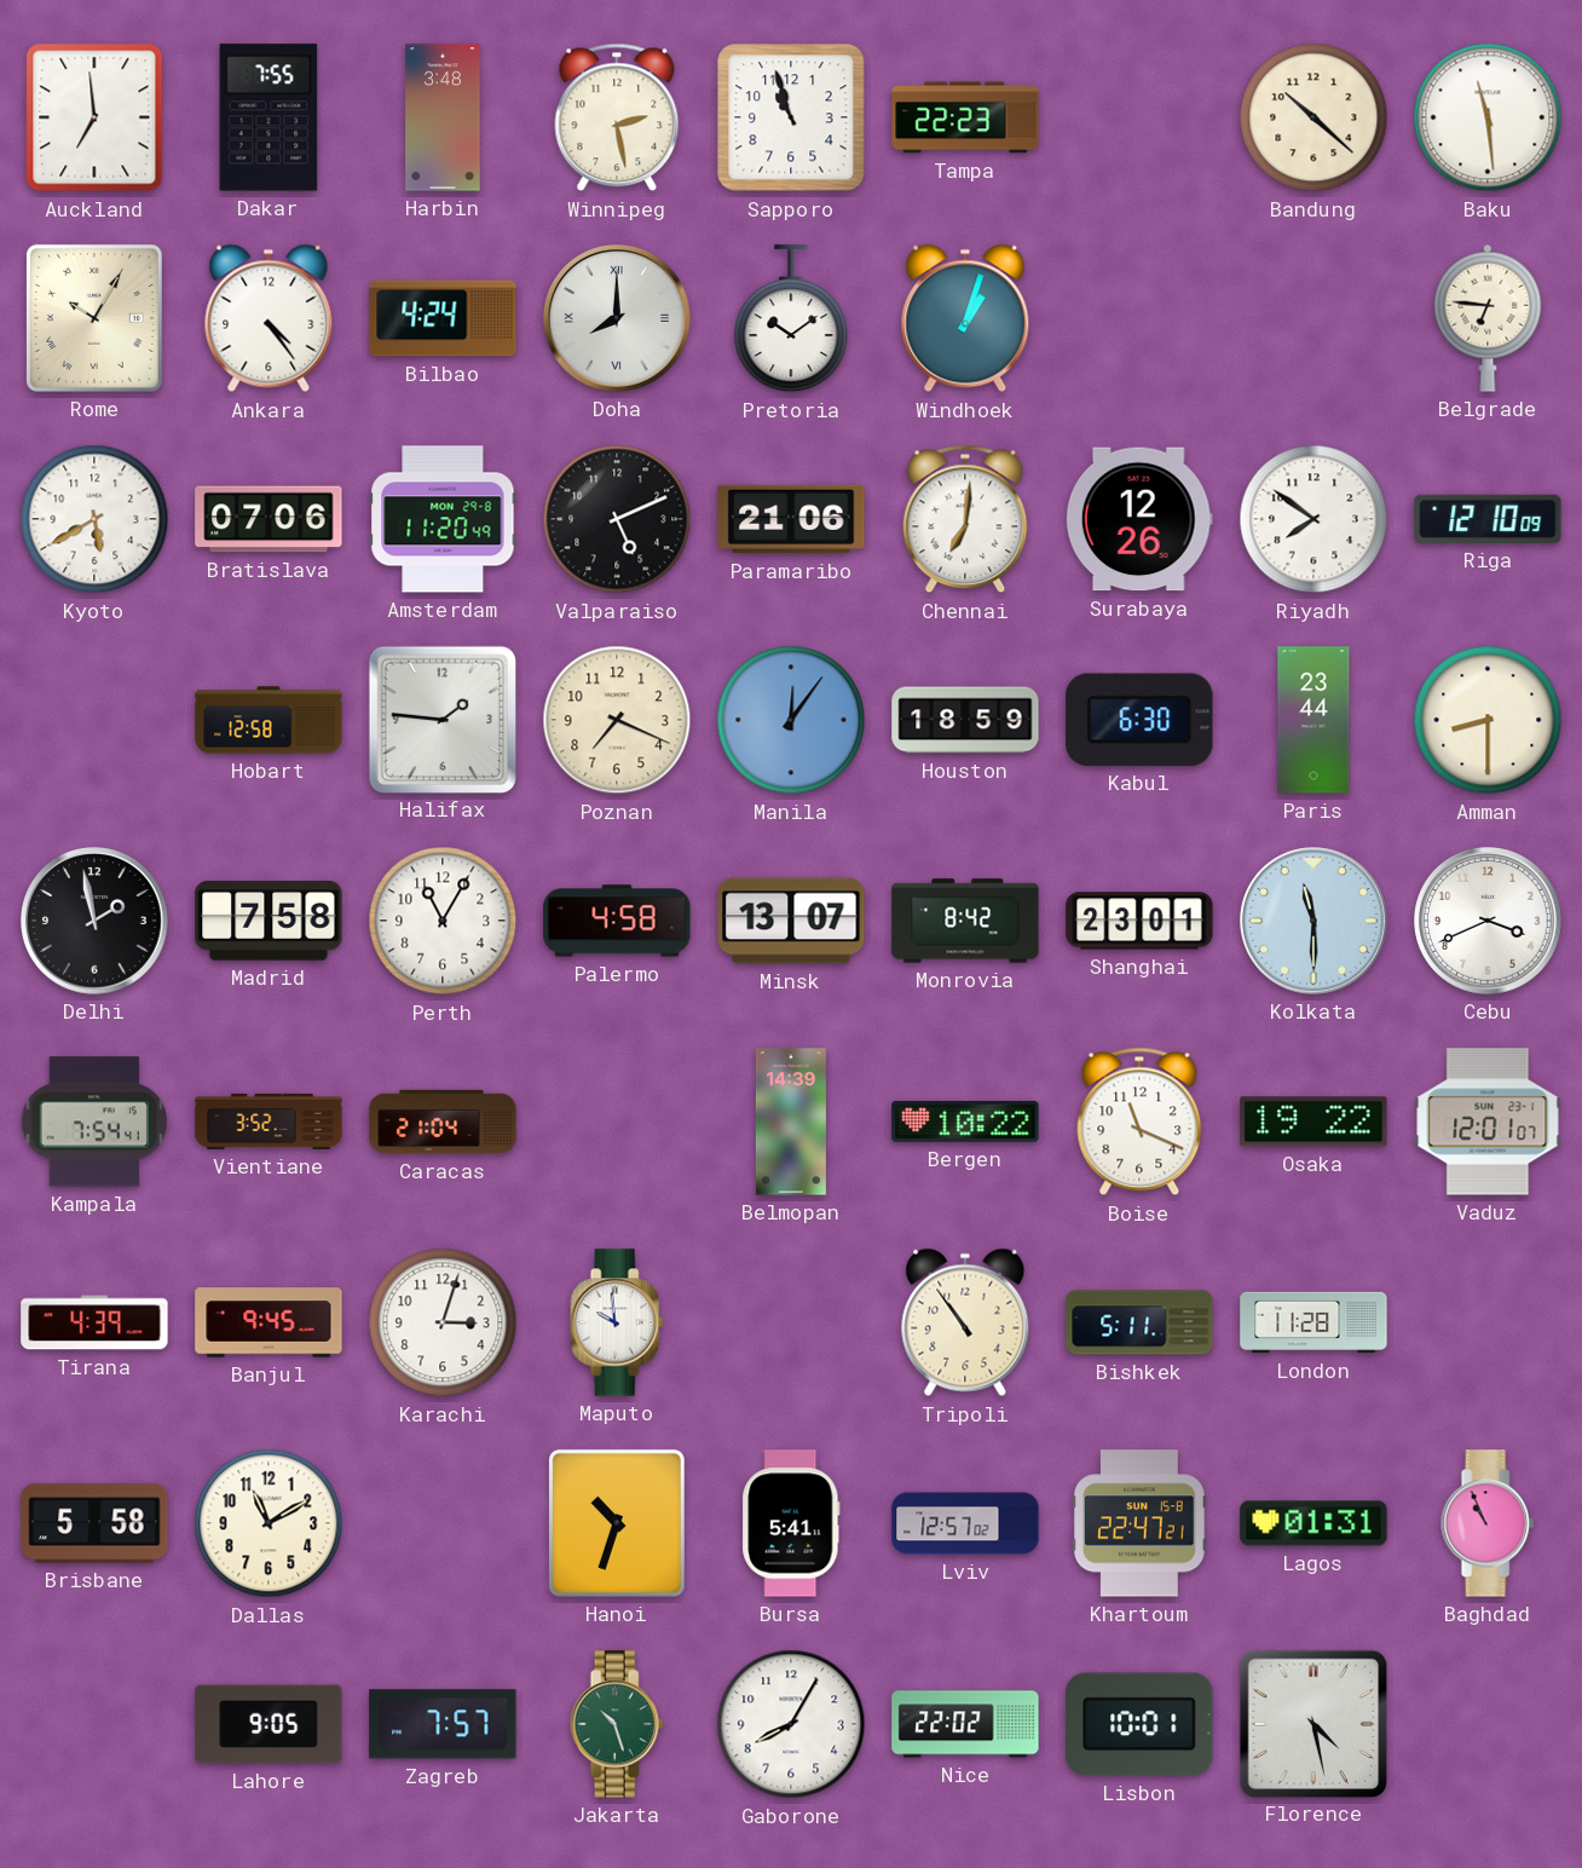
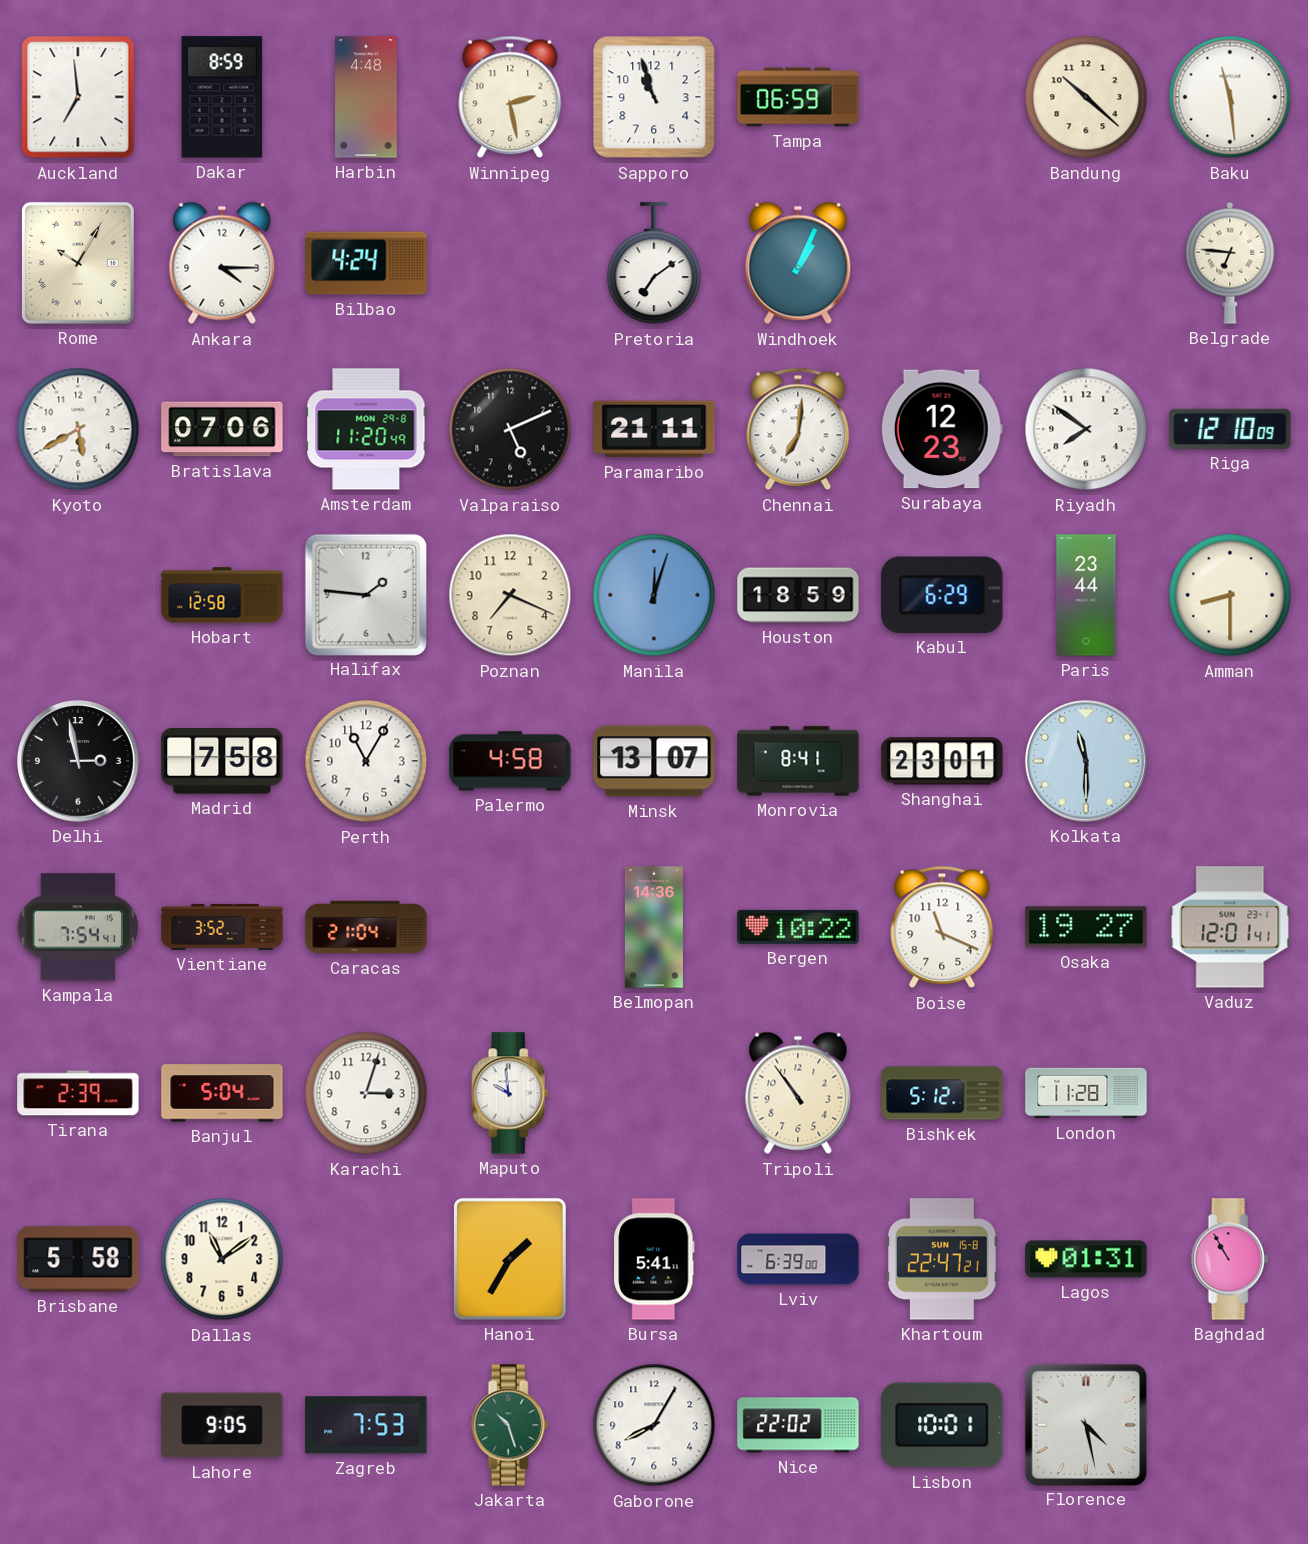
Dakar: 7:55 -> 8:59
Harbin: 3:48 -> 4:48
Tampa: 22:23 -> 06:59
Ankara: 4:24 -> 4:15
Doha: 8:00 -> none
Pretoria: 10:09 -> 7:09
Windhoek: 1:03 -> 1:04
Paramaribo: 21:06 -> 21:11
Surabaya: 12:26 -> 12:23
Manila: 12:06 -> 12:03
Kabul: 6:30 -> 6:29
Delhi: 1:58 -> 2:58
Monrovia: 8:42 -> 8:41
Cebu: 3:41 -> none
Belmopan: 14:39 -> 14:36
Osaka: 19:22 -> 19:27
Vaduz: 12:01:07 -> 12:01:41
Tirana: 4:39 -> 2:39
Banjul: 9:45 -> 5:04
Bishkek: 5:11 -> 5:12
Dallas: 11:10 -> 11:09
Hanoi: 10:33 -> 1:35
Lviv: 12:57 -> 6:39
Baghdad: 10:56 -> 10:55
Zagreb: 7:57 -> 7:53
